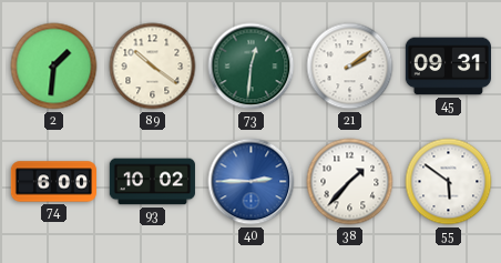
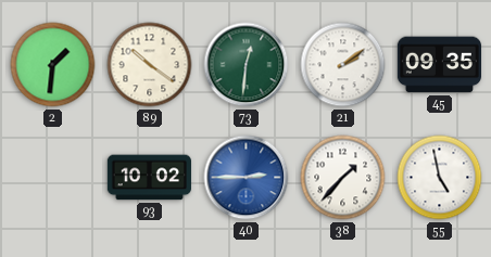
45: 09:31 -> 09:35
74: 6:00 -> none
55: 5:51 -> 4:58
